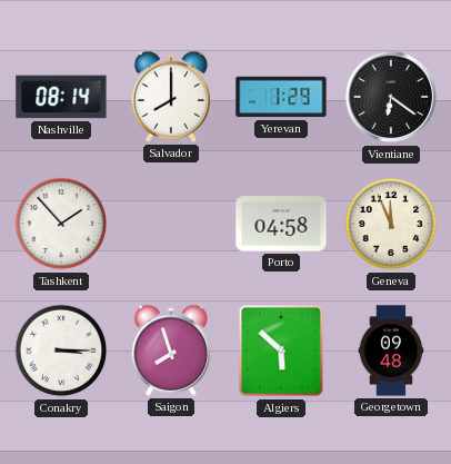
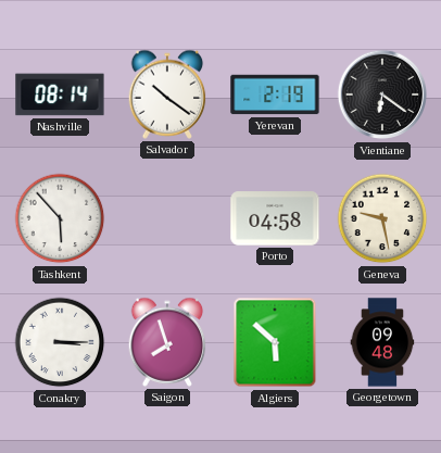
Salvador: 8:00 -> 10:21
Yerevan: 1:29 -> 2:19
Tashkent: 1:53 -> 5:53
Geneva: 11:56 -> 9:28
